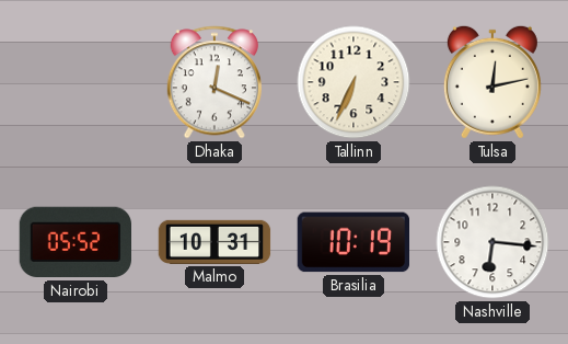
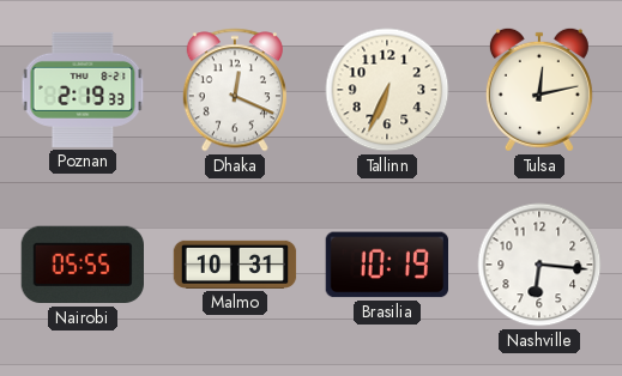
Poznan: none -> 2:19
Nairobi: 05:52 -> 05:55
